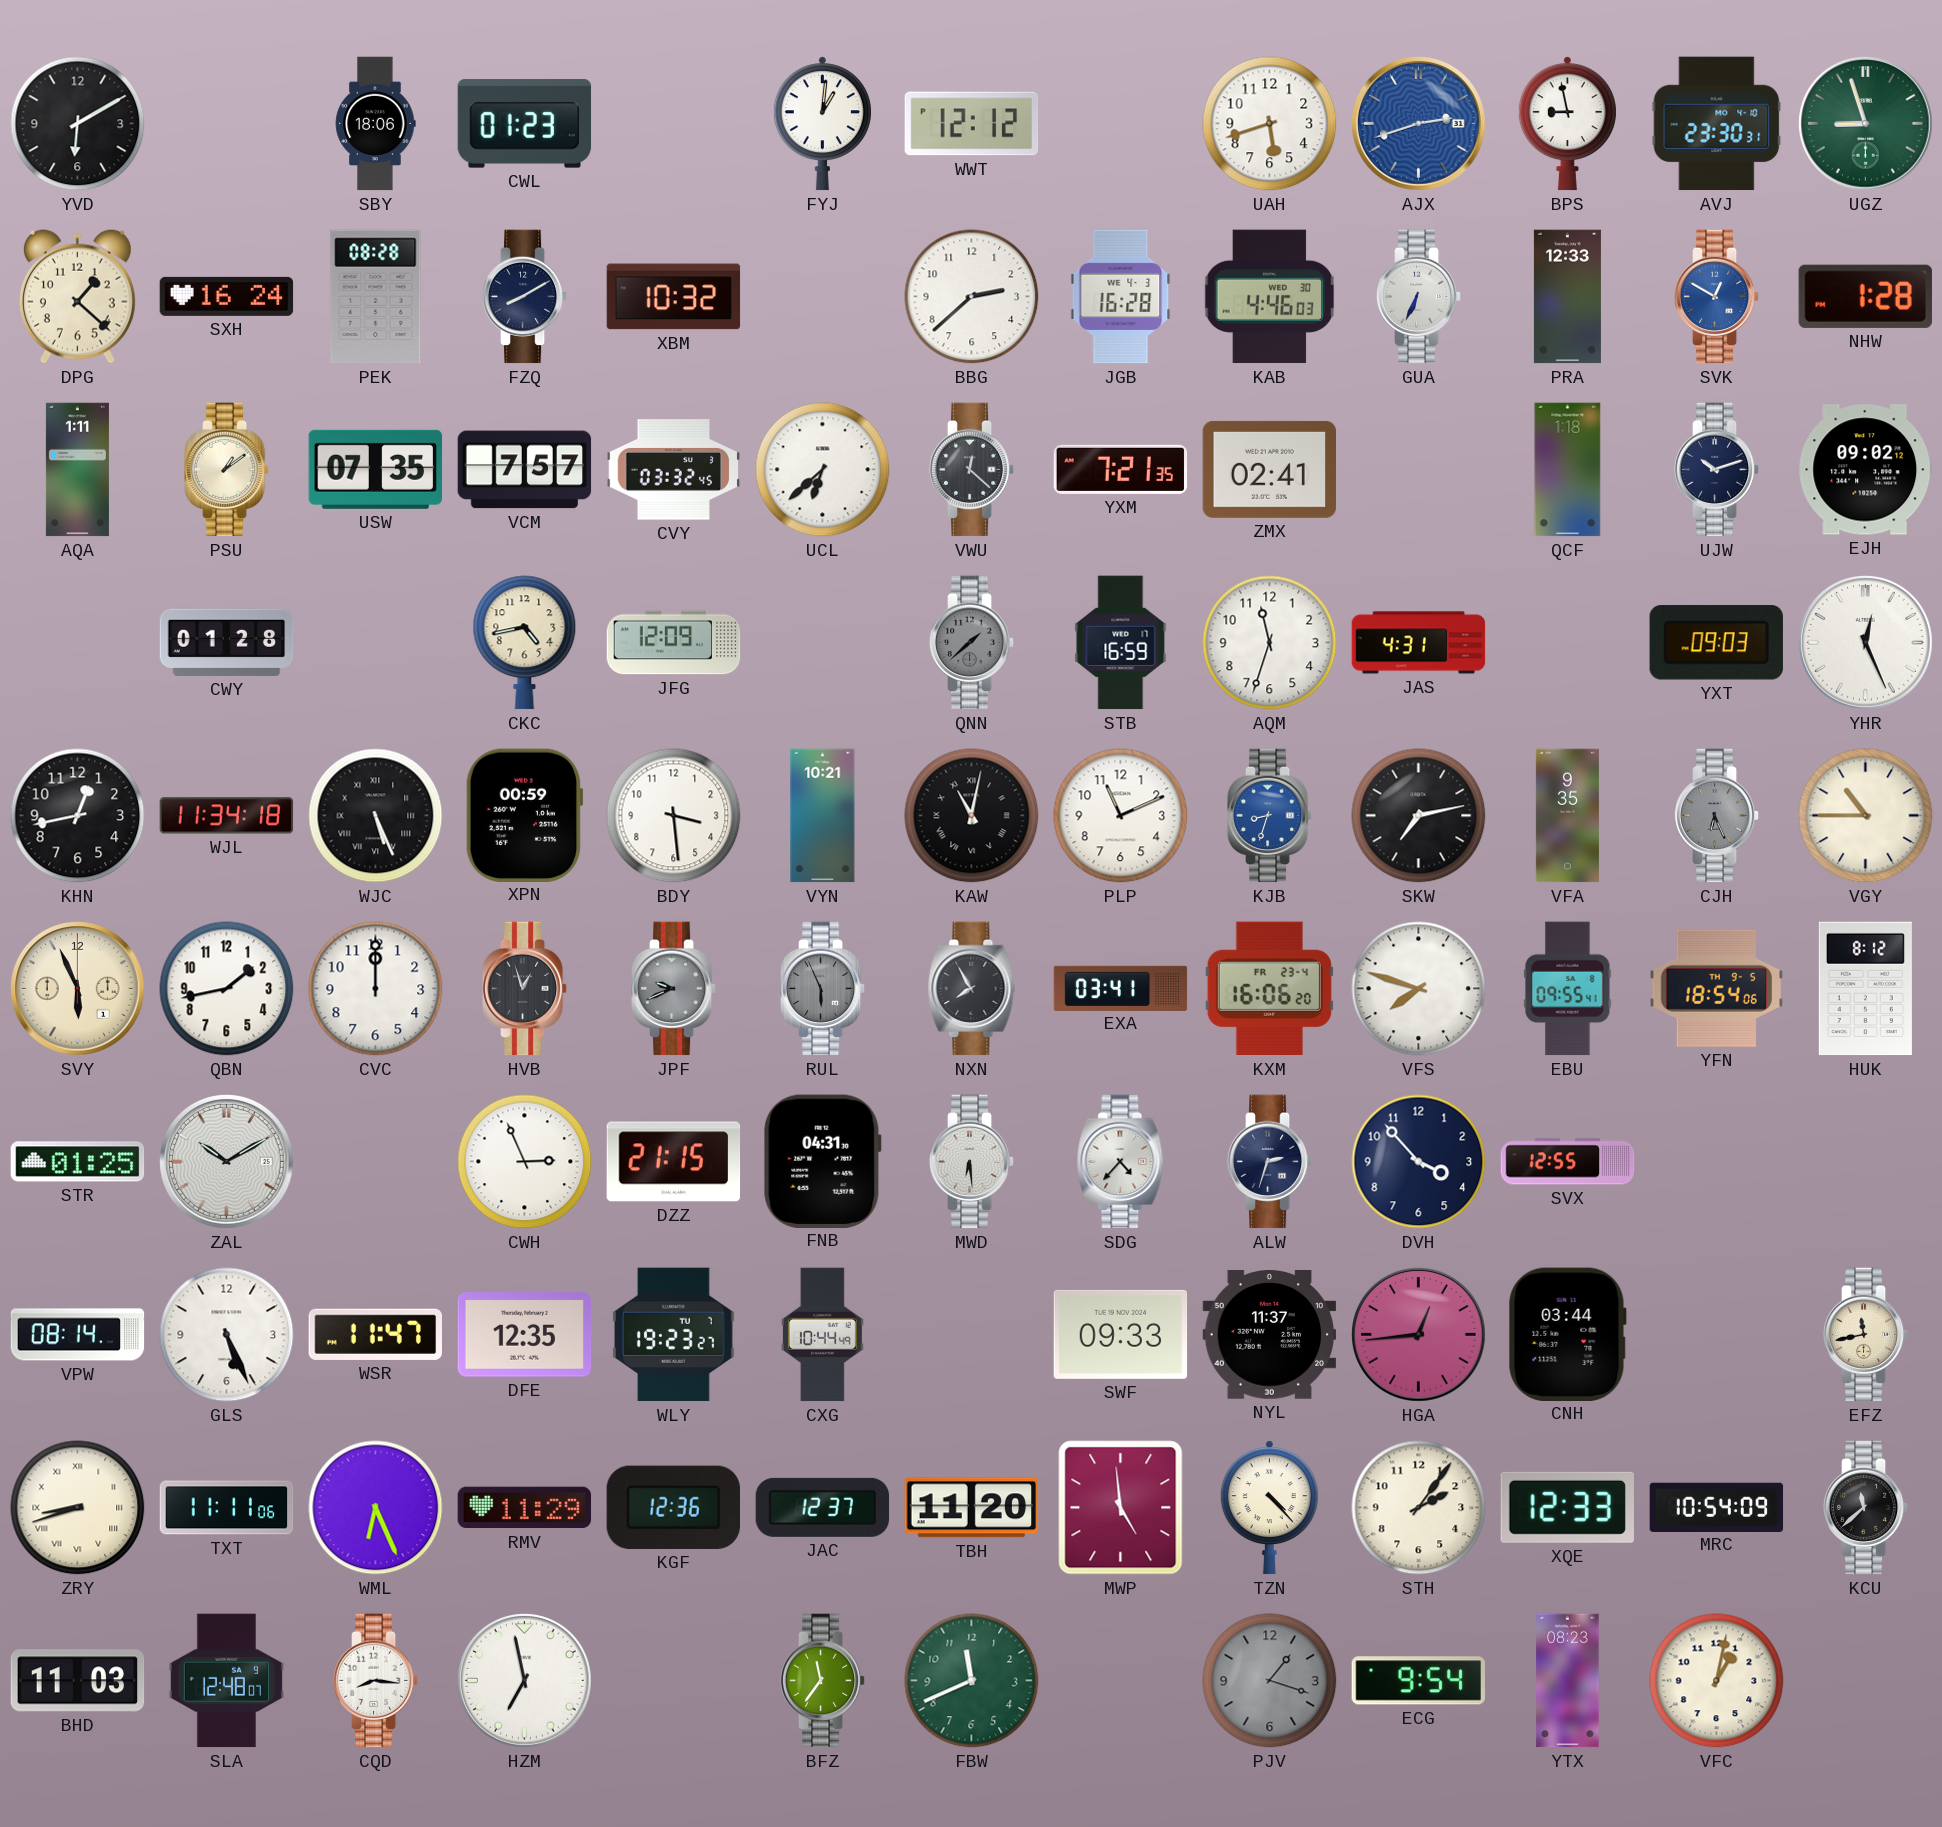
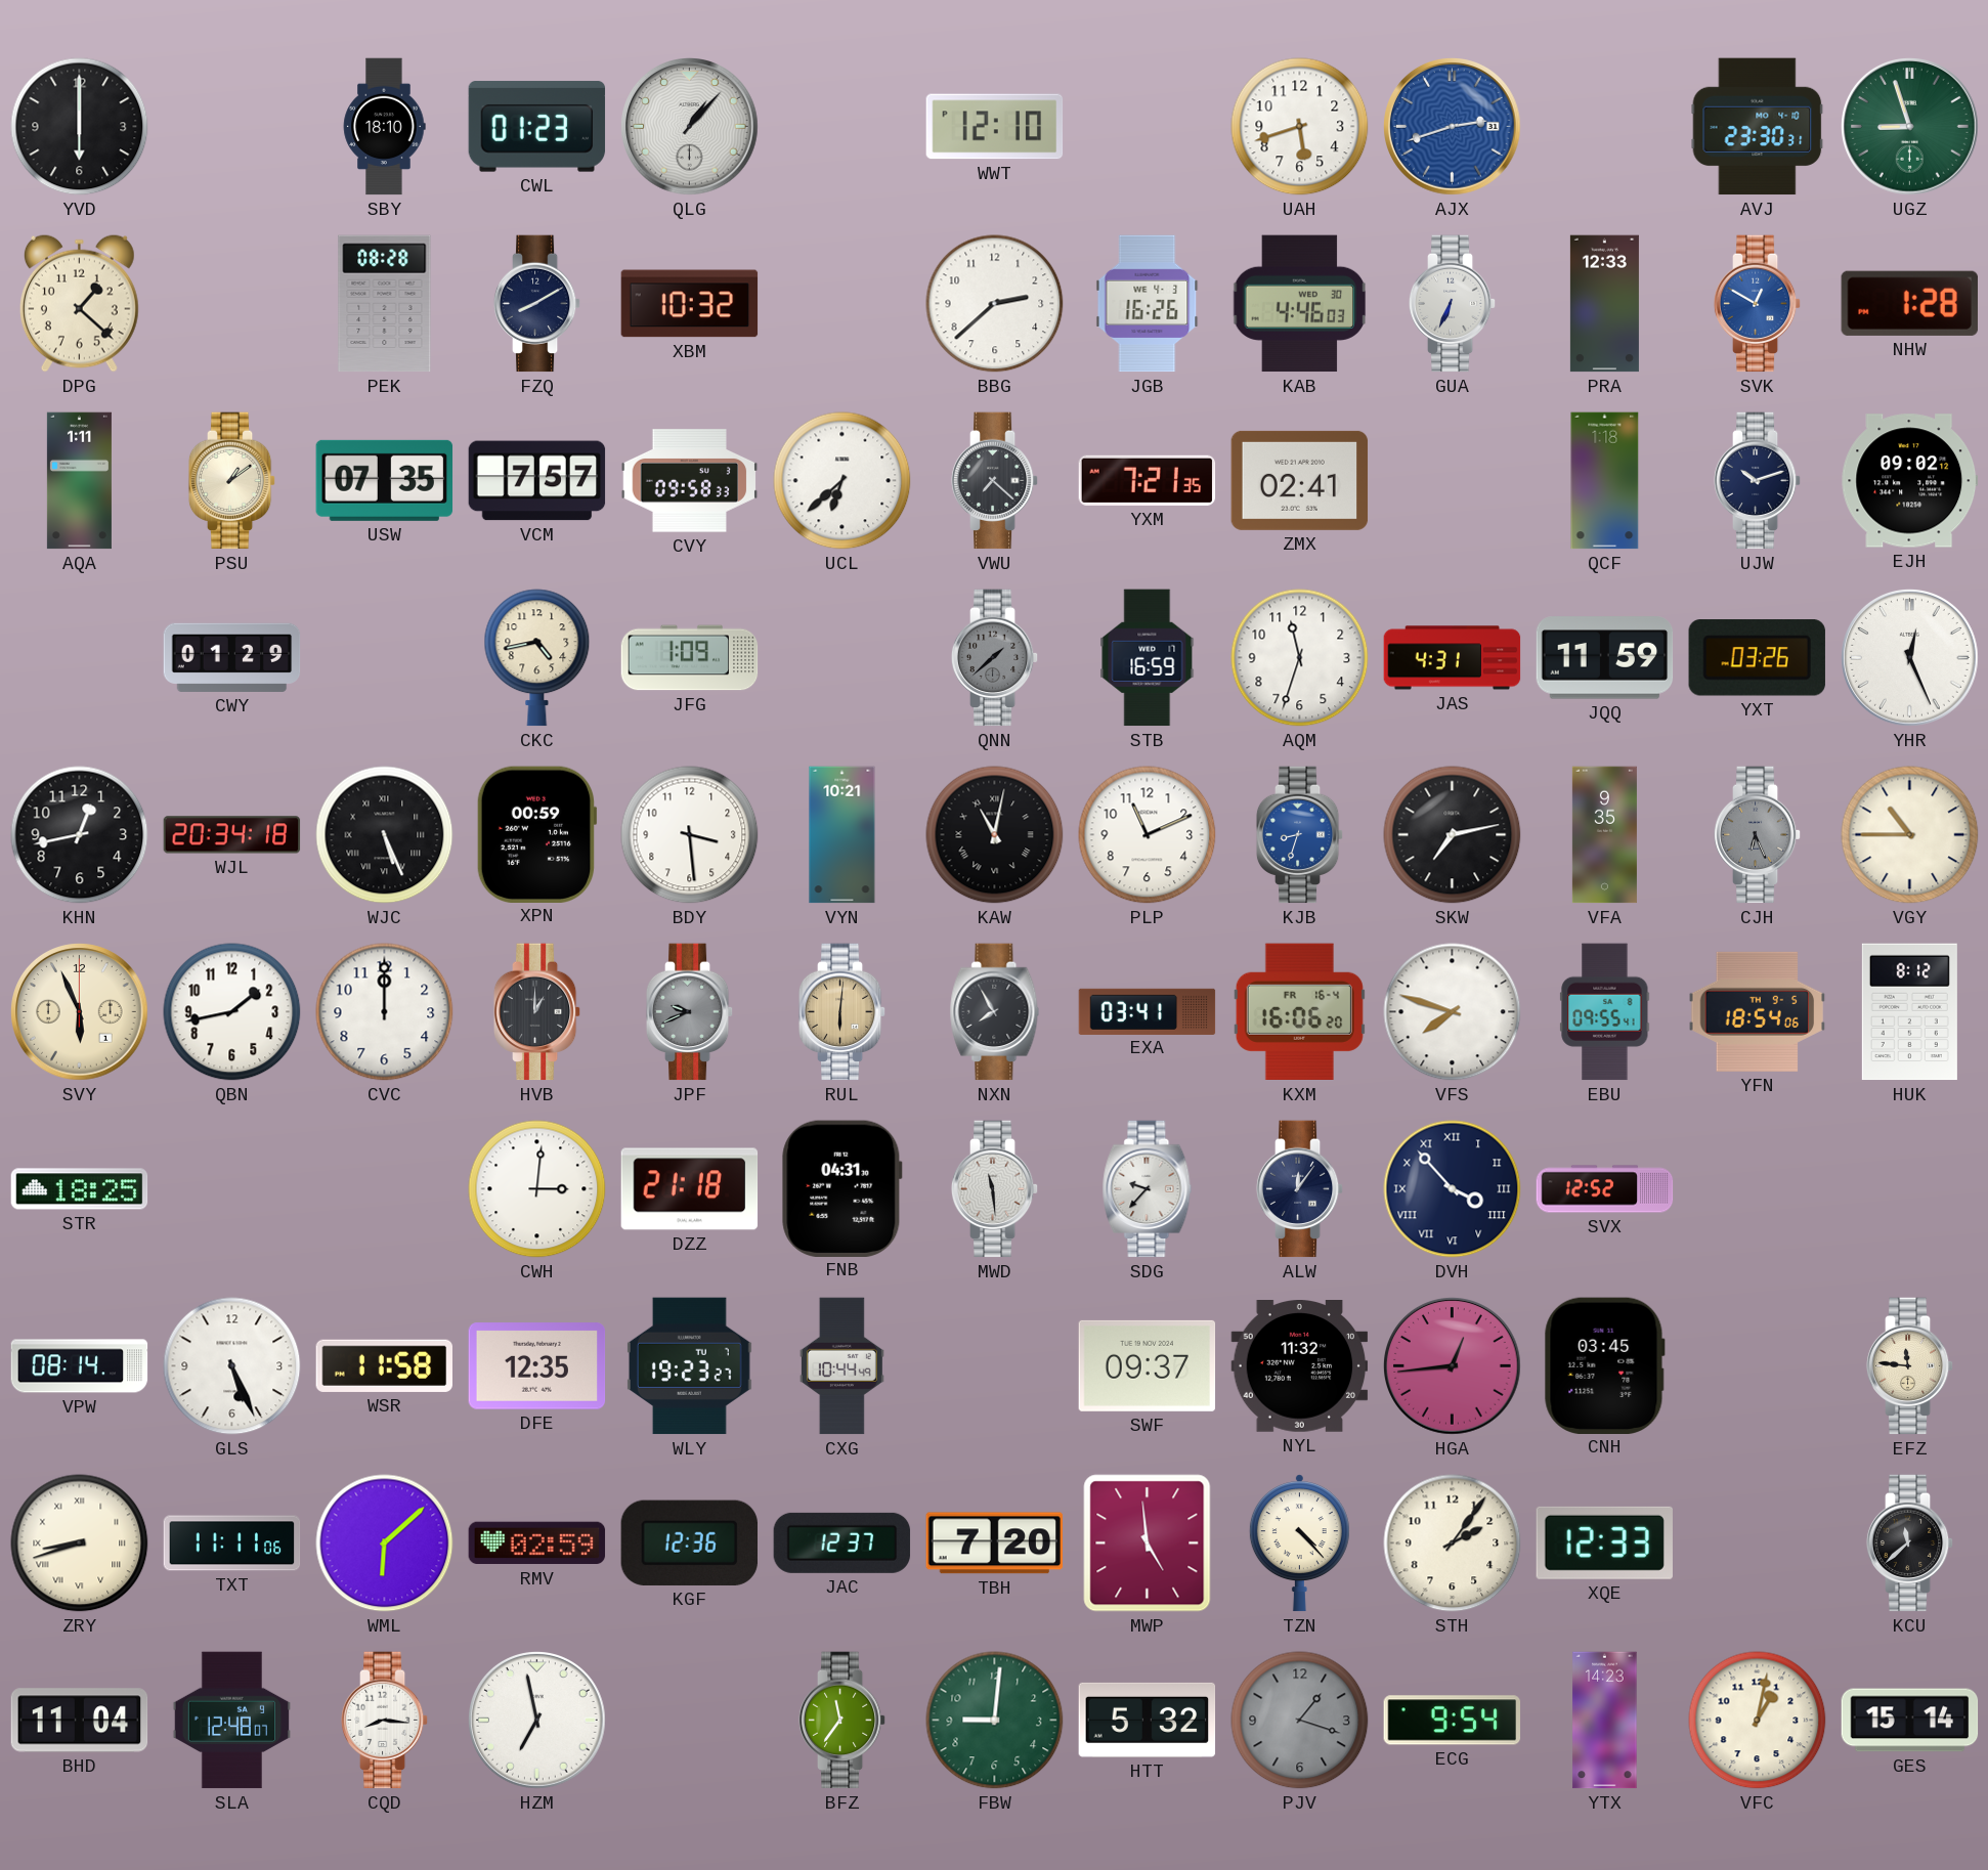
YVD: 6:10 -> 6:00
SBY: 18:06 -> 18:10
QLG: none -> 1:07
FYJ: 1:01 -> none
WWT: 12:12 -> 12:10
BPS: 8:58 -> none
SXH: 16:24 -> none
JGB: 16:28 -> 16:26
CVY: 03:32 -> 09:58
VWU: 12:22 -> 7:22
CWY: 01:28 -> 01:29
JFG: 12:09 -> 1:09
JQQ: none -> 11:59
YXT: 09:03 -> 03:26
WJL: 11:34 -> 20:34
HVB: 12:57 -> 1:00
RUL: 5:56 -> 6:01
RUL dial: grey -> champagne
KXM date: FR 23-4 -> FR 16-4
STR: 01:25 -> 18:25
ZAL: 10:10 -> none
CWH: 2:56 -> 3:01
DZZ: 21:15 -> 21:18
MWD: 6:29 -> 11:29
SDG: 4:37 -> 9:37
ALW: 2:33 -> 12:06
DVH numerals: Arabic -> Roman
SVX: 12:55 -> 12:52
WSR: 11:47 -> 11:58
SWF: 09:33 -> 09:37
NYL: 11:37 -> 11:32
CNH: 03:44 -> 03:45
EFZ: 11:43 -> 11:46
WML: 6:26 -> 6:08
RMV: 11:29 -> 02:59
TBH: 11:20 -> 7:20
MRC: 10:54 -> none
BHD: 11:03 -> 11:04
FBW: 11:41 -> 9:01
HTT: none -> 5:32
YTX: 08:23 -> 14:23
GES: none -> 15:14
